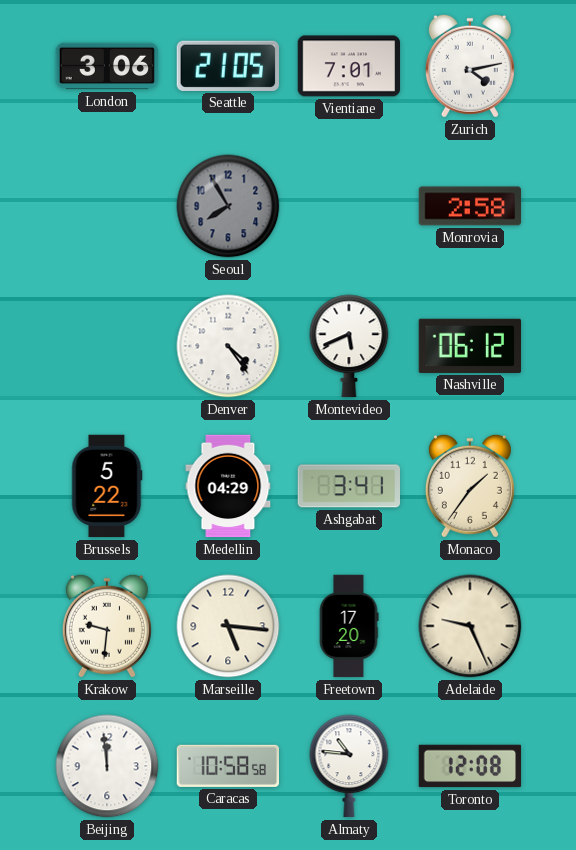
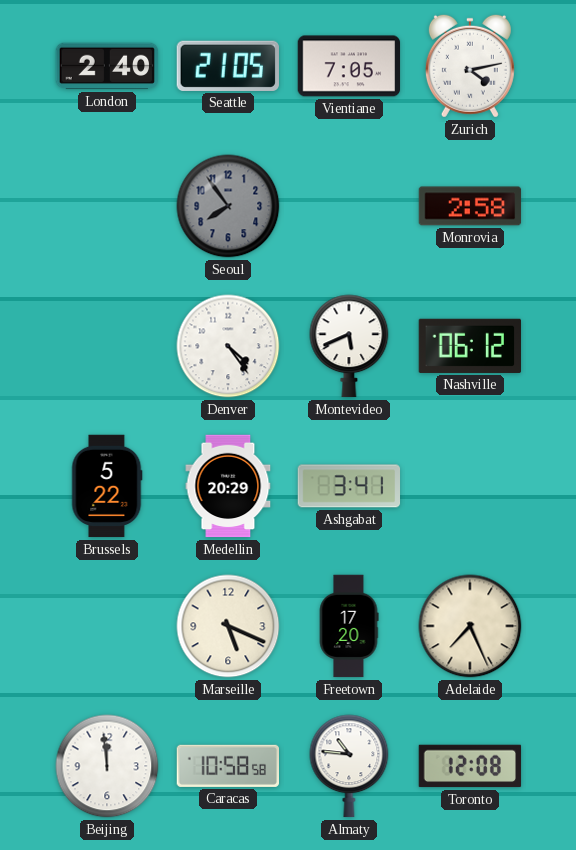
London: 3:06 -> 2:40
Vientiane: 7:01 -> 7:05
Seoul: 7:55 -> 7:54
Medellin: 04:29 -> 20:29
Monaco: 1:36 -> none
Krakow: 9:31 -> none
Marseille: 5:16 -> 5:19
Adelaide: 9:26 -> 7:26
